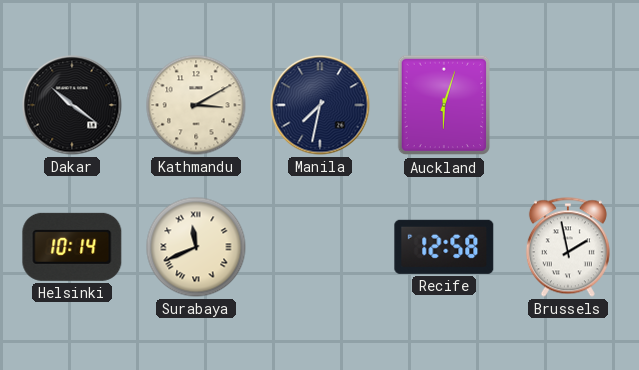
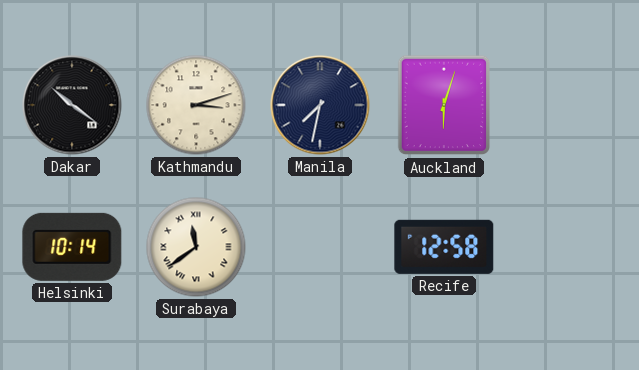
Kathmandu: 3:10 -> 3:12
Surabaya: 11:41 -> 11:39
Brussels: 1:58 -> none
